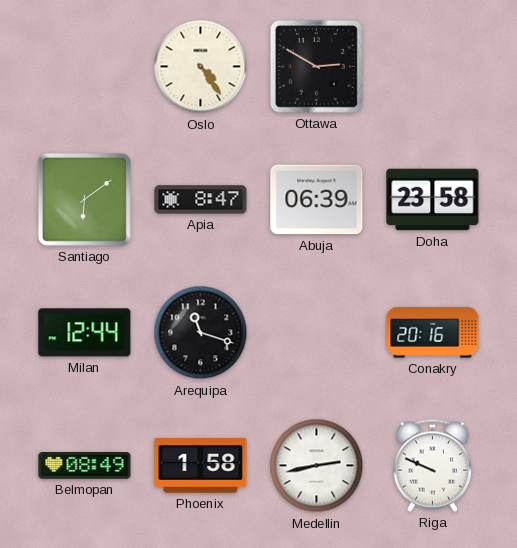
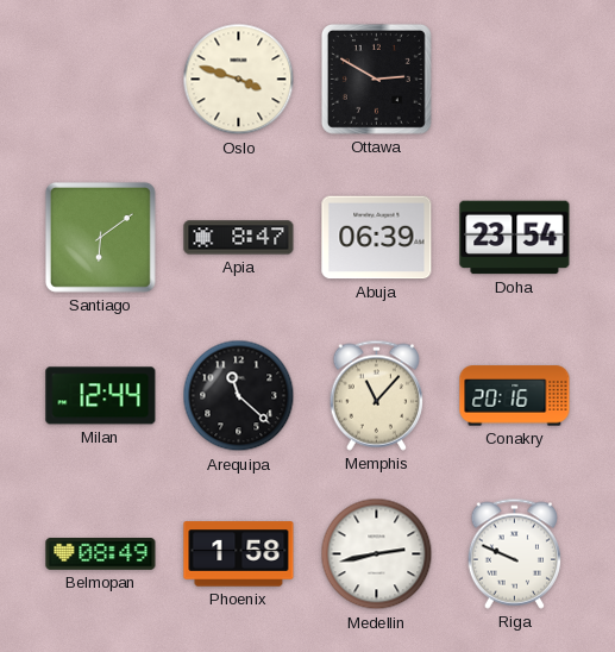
Oslo: 4:24 -> 3:48
Doha: 23:58 -> 23:54
Arequipa: 11:18 -> 11:22
Memphis: none -> 11:07
